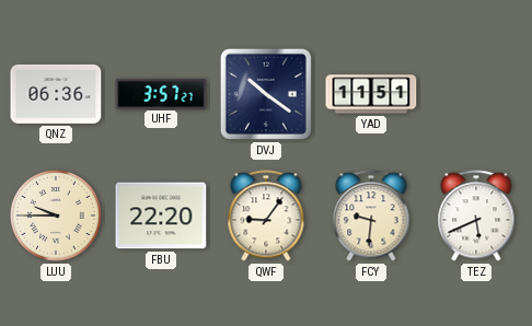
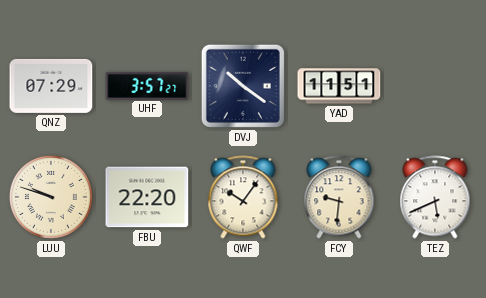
QNZ: 06:36 -> 07:29
LUU: 9:45 -> 9:48
QWF: 9:06 -> 10:06
